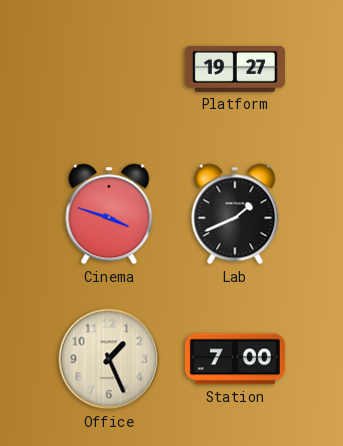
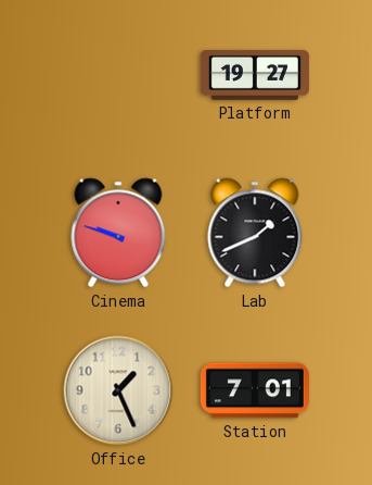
Cinema: 3:48 -> 9:48
Station: 7:00 -> 7:01
